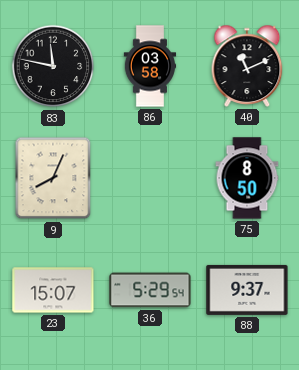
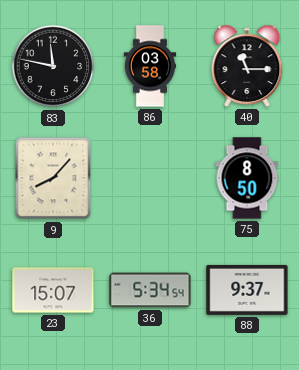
40: 11:11 -> 11:15
9: 8:04 -> 8:07
36: 5:29 -> 5:34
